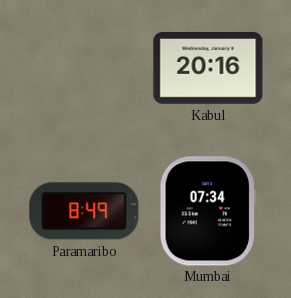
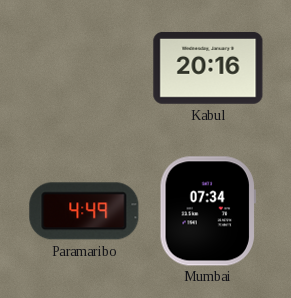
Paramaribo: 8:49 -> 4:49
